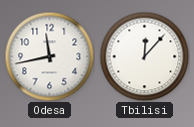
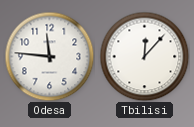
Odesa: 11:43 -> 11:46
